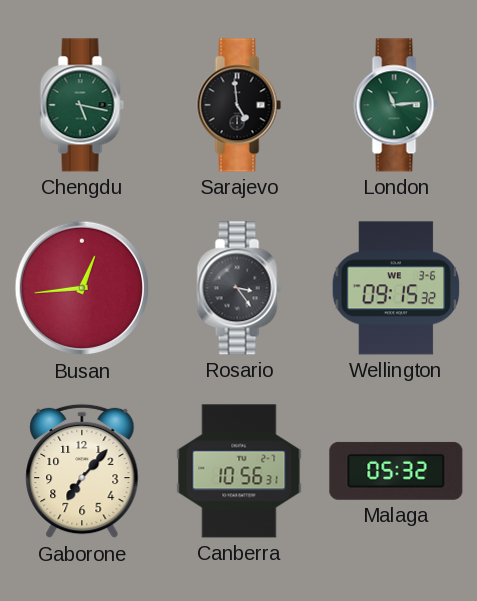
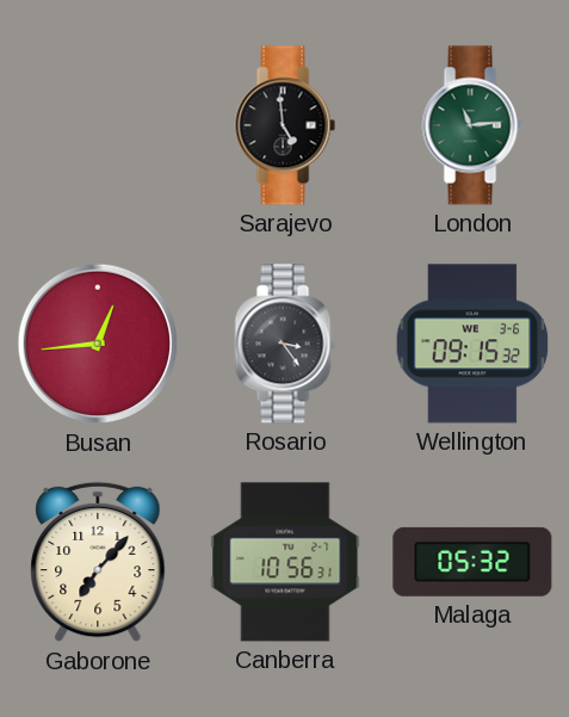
Chengdu: 5:17 -> none
